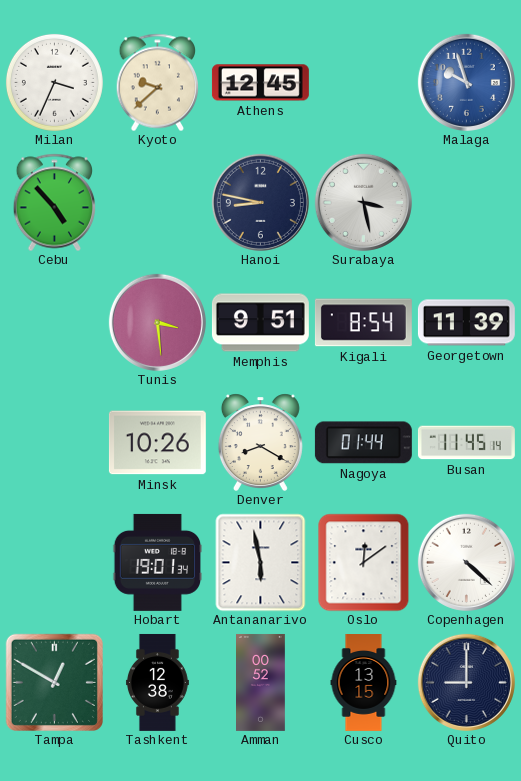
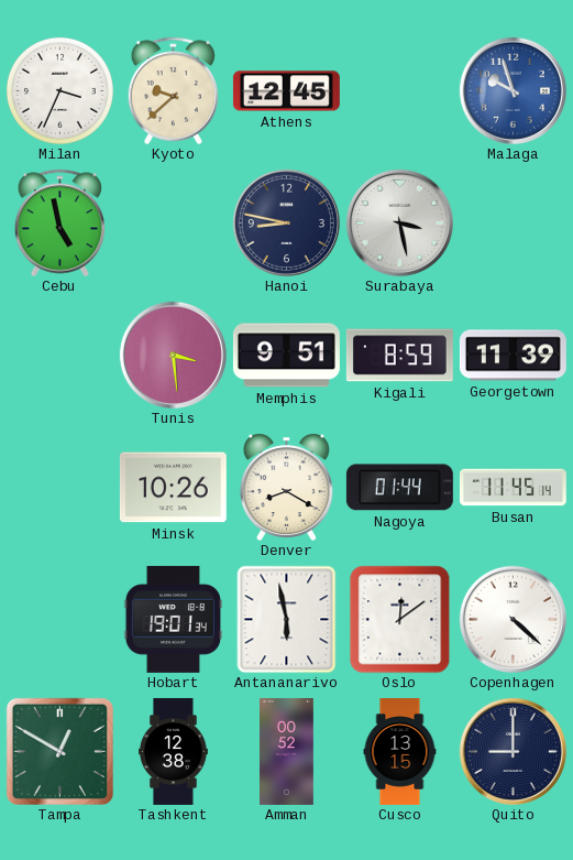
Cebu: 4:53 -> 4:58
Kigali: 8:54 -> 8:59
